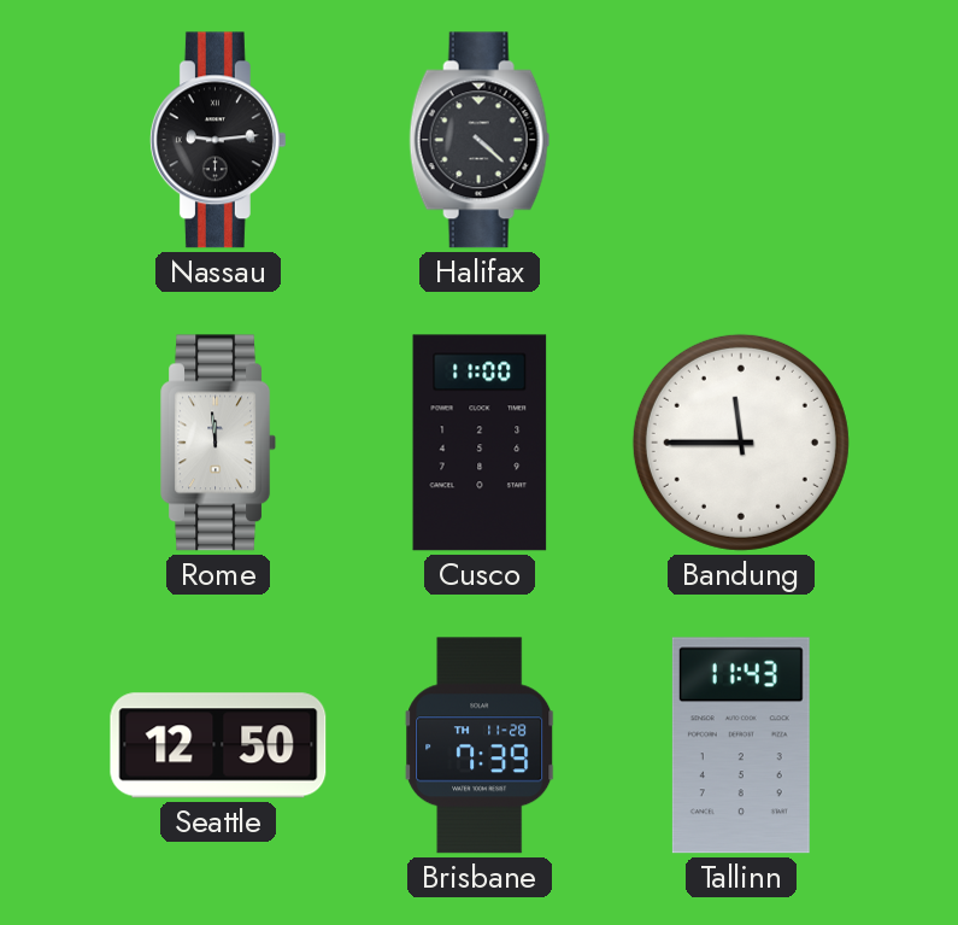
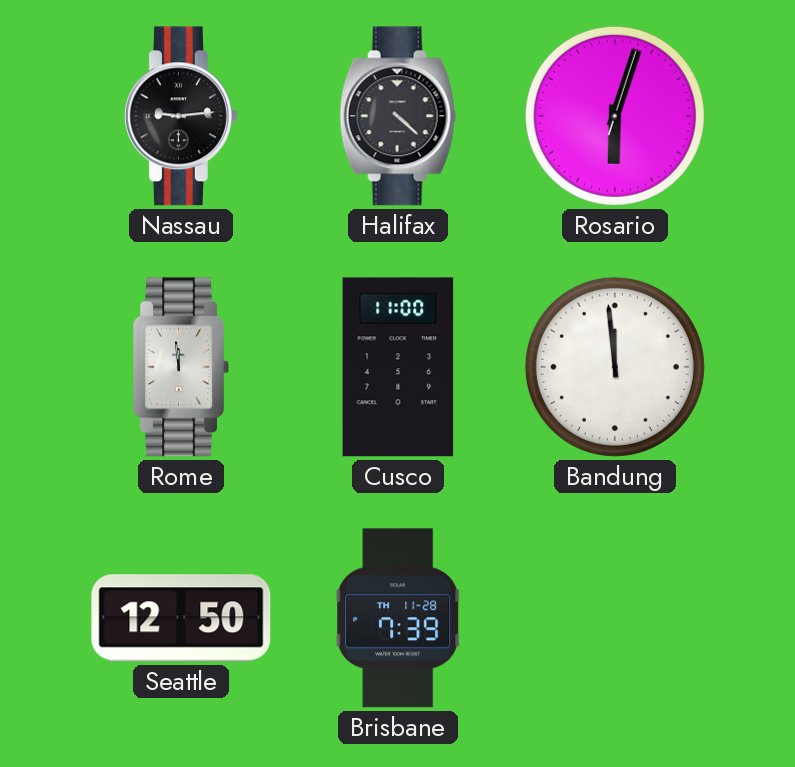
Rosario: none -> 6:03
Bandung: 11:45 -> 11:59
Tallinn: 11:43 -> none
